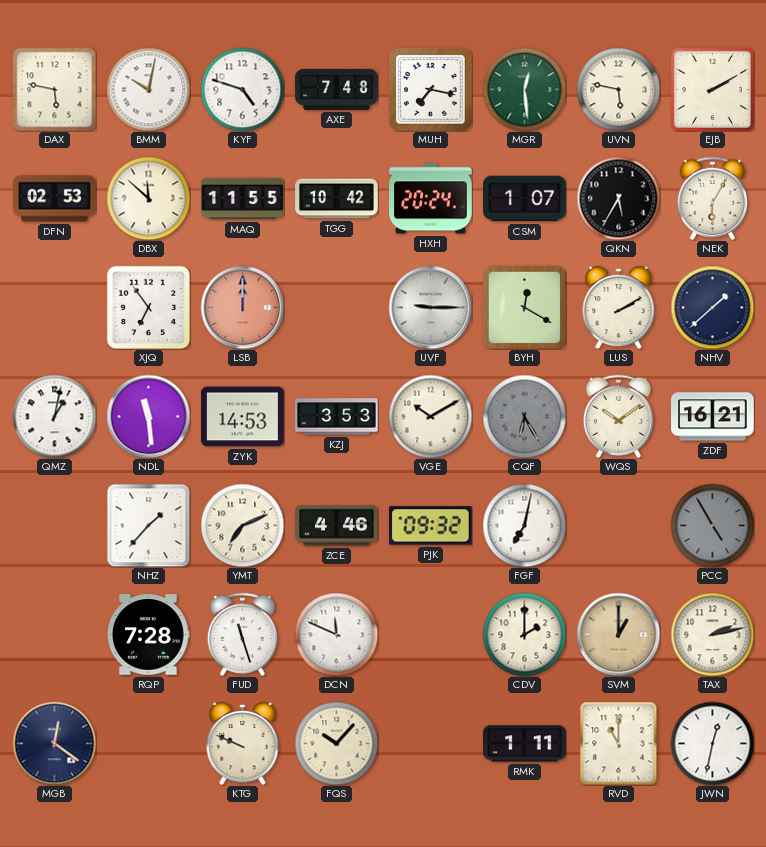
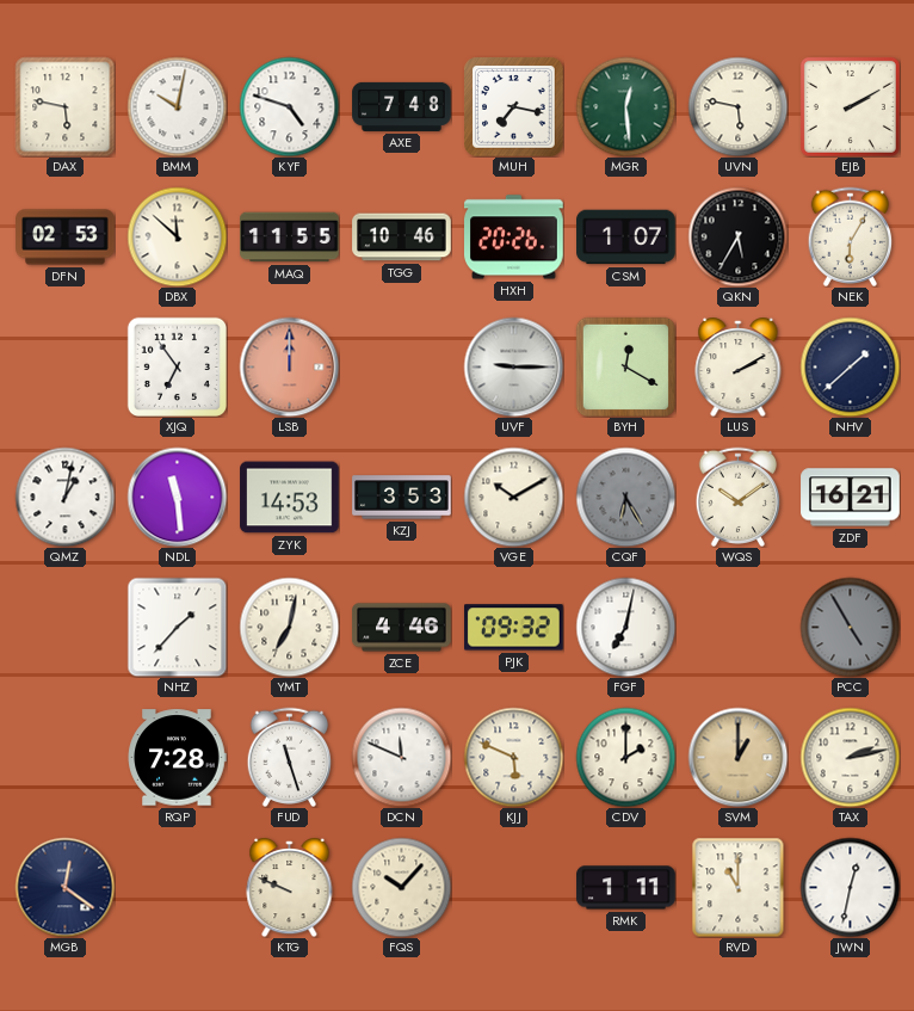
TGG: 10:42 -> 10:46
HXH: 20:24 -> 20:26
YMT: 7:11 -> 7:02
KJJ: none -> 5:49
